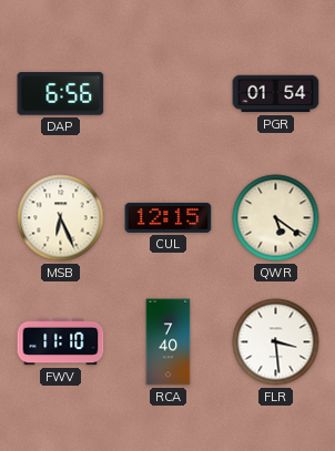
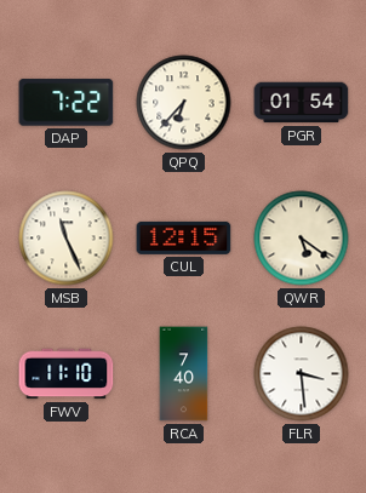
DAP: 6:56 -> 7:22
QPQ: none -> 6:37
MSB: 6:26 -> 11:26
